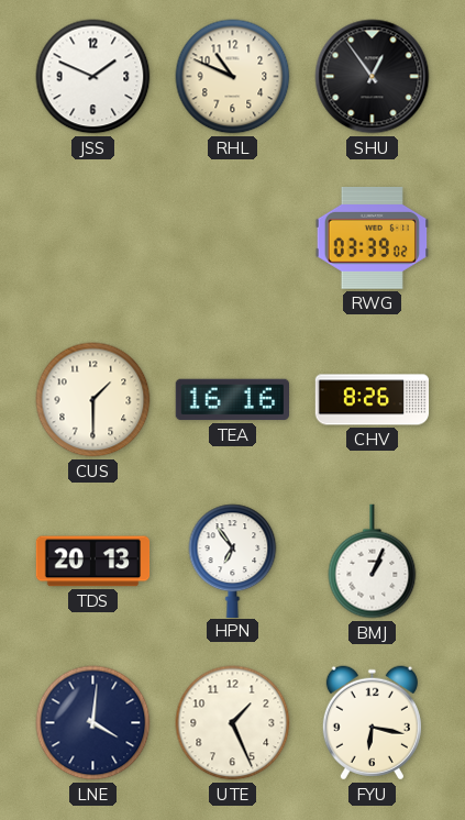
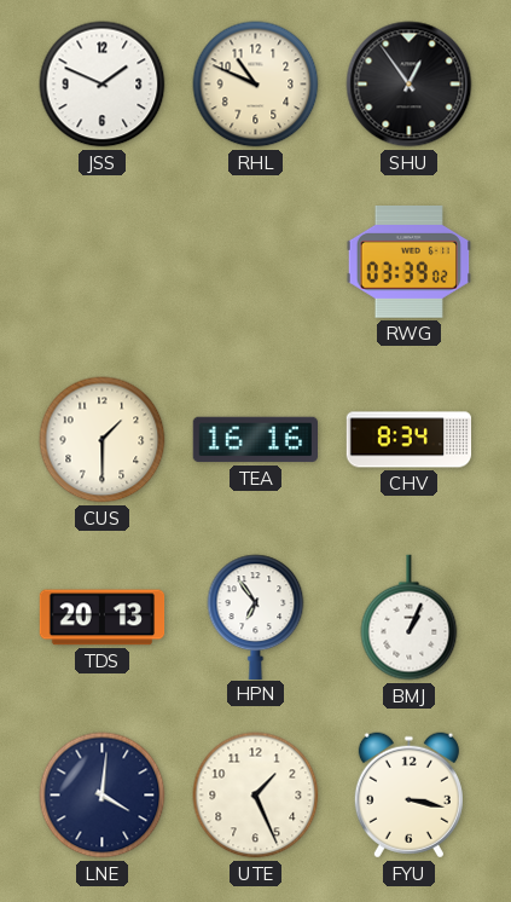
CHV: 8:26 -> 8:34
FYU: 6:17 -> 3:17
